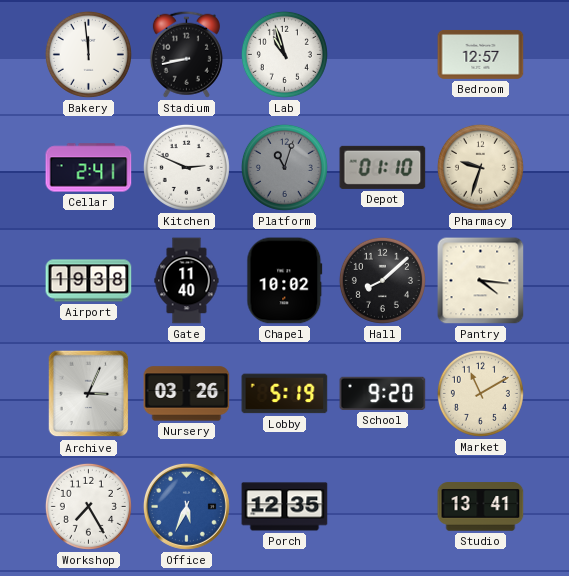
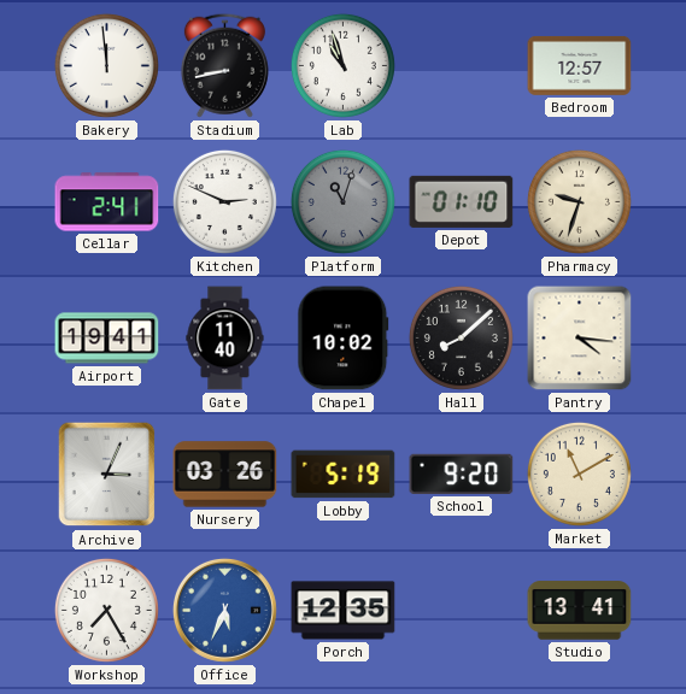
Airport: 19:38 -> 19:41
